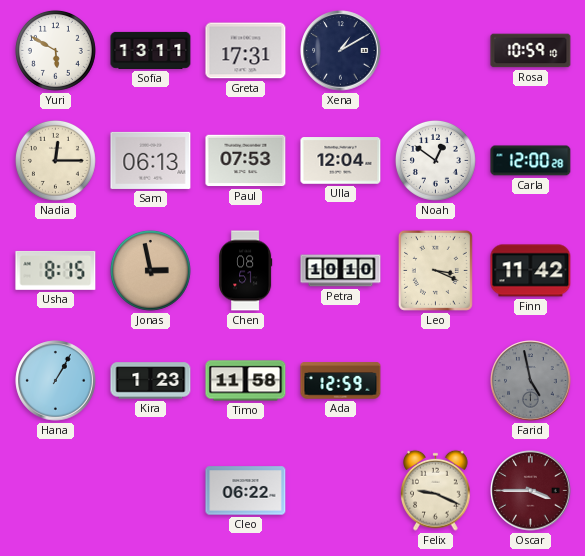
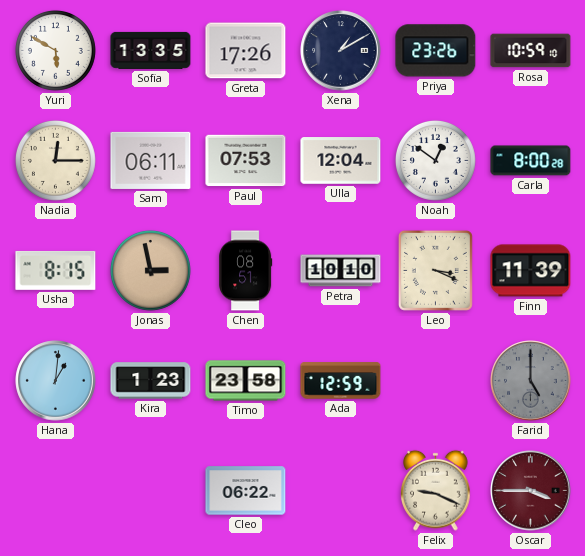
Sofia: 13:11 -> 13:35
Greta: 17:31 -> 17:26
Priya: none -> 23:26
Sam: 06:13 -> 06:11
Carla: 12:00 -> 8:00
Finn: 11:42 -> 11:39
Hana: 1:05 -> 1:01
Timo: 11:58 -> 23:58
Farid: 4:58 -> 5:00
